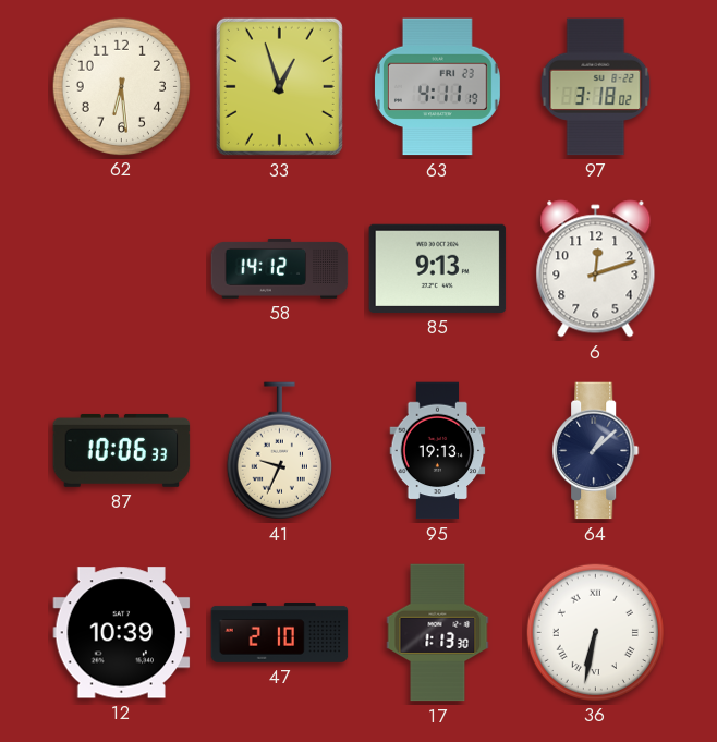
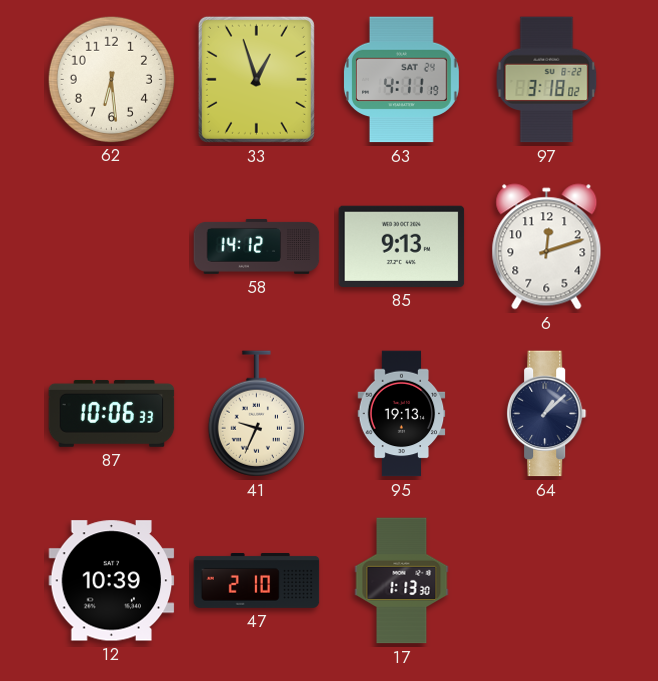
63 date: FRI 23 -> SAT 24
36: 6:32 -> none
